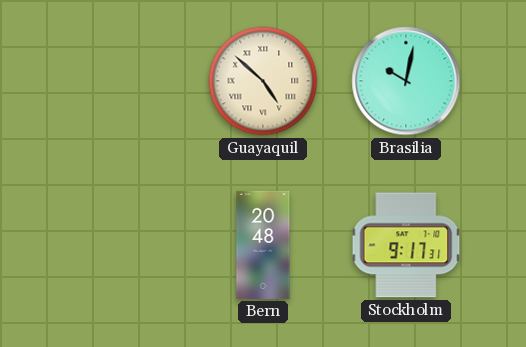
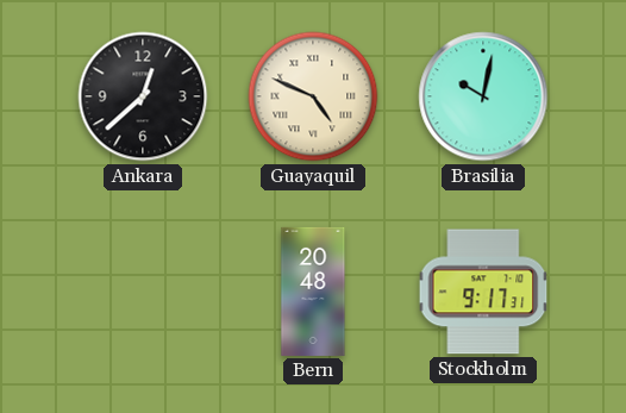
Ankara: none -> 12:38
Guayaquil: 4:52 -> 4:49
